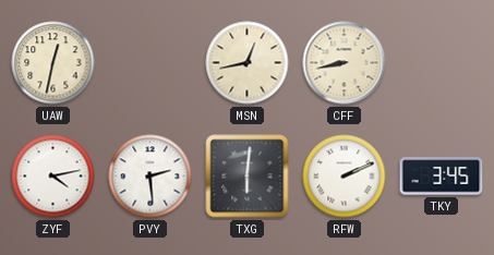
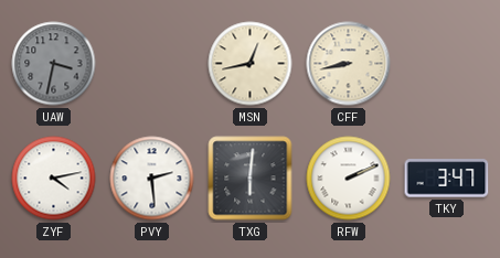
UAW: 12:32 -> 3:32
UAW dial: cream -> grey
TKY: 3:45 -> 3:47
